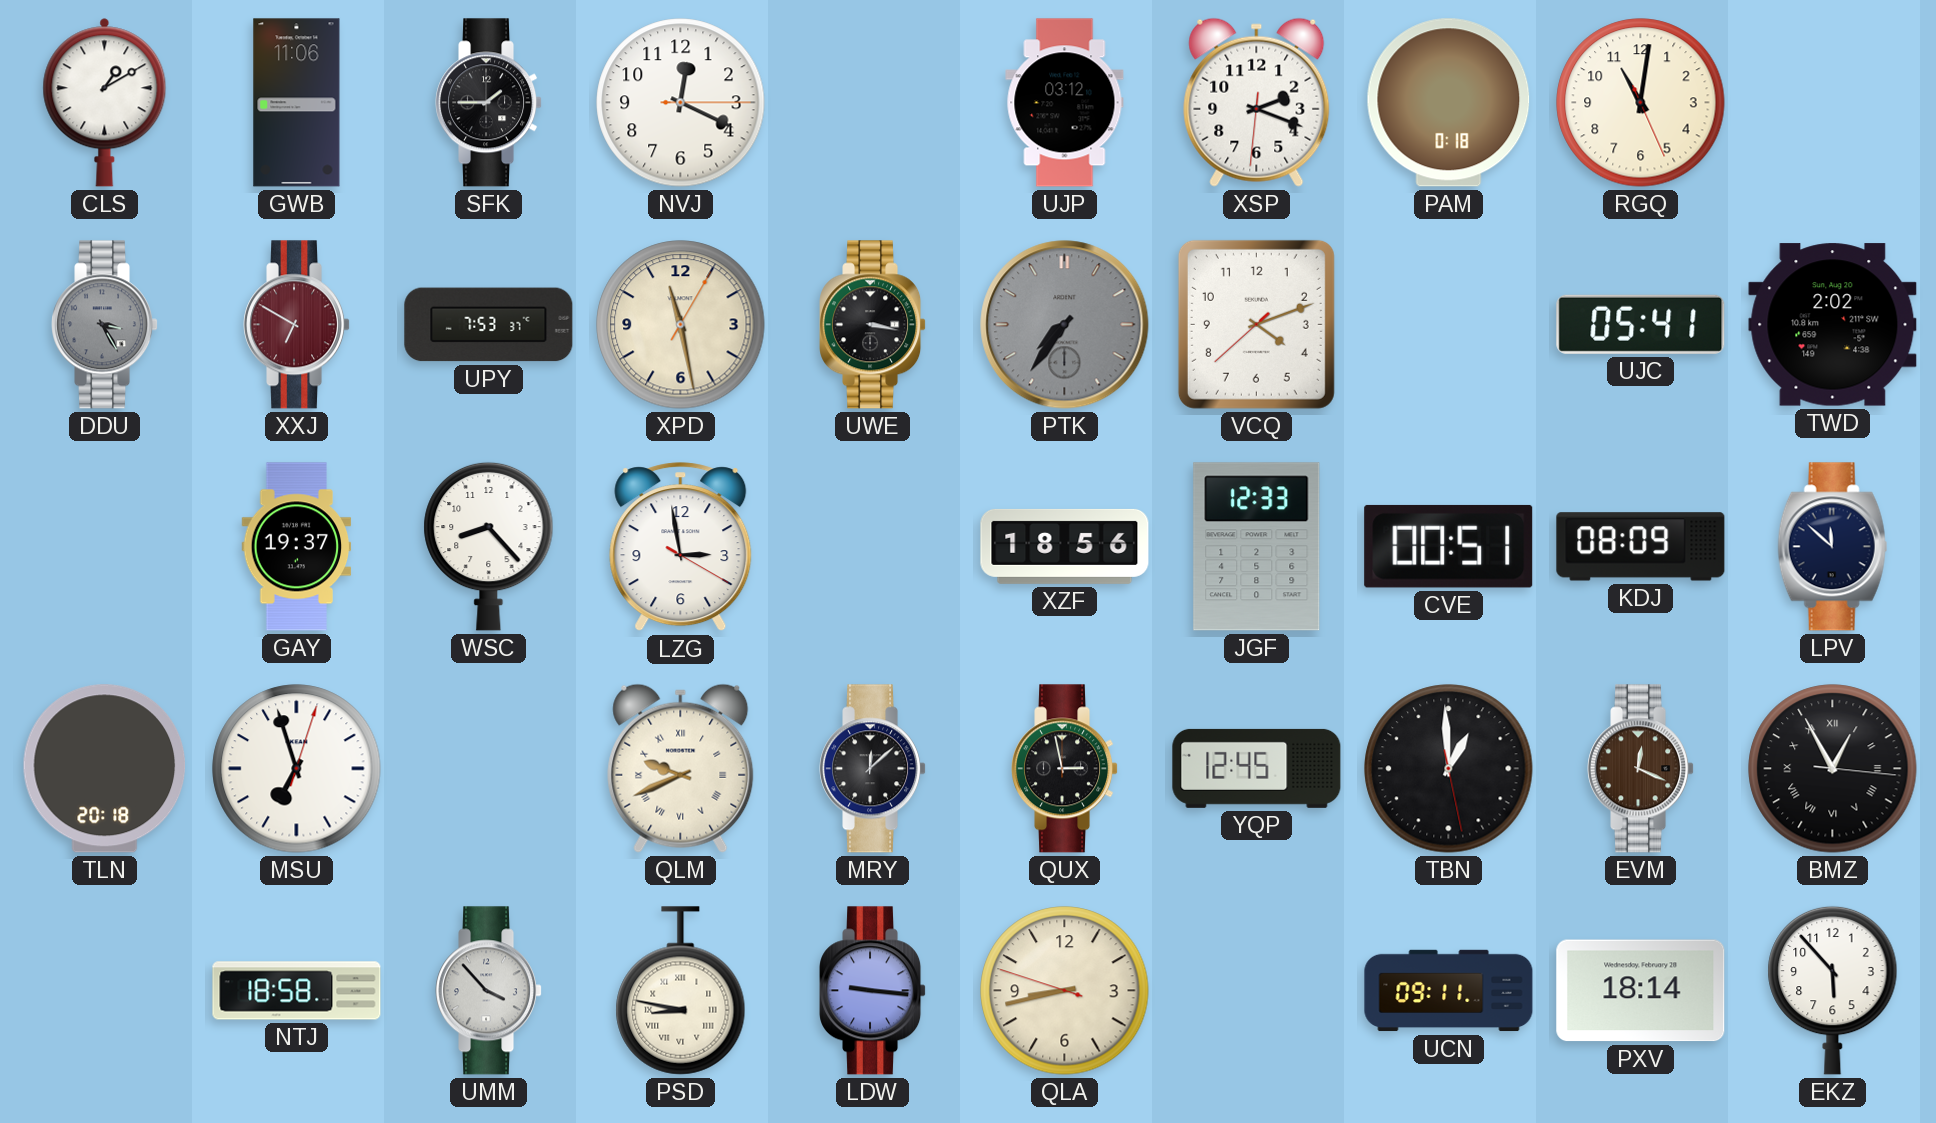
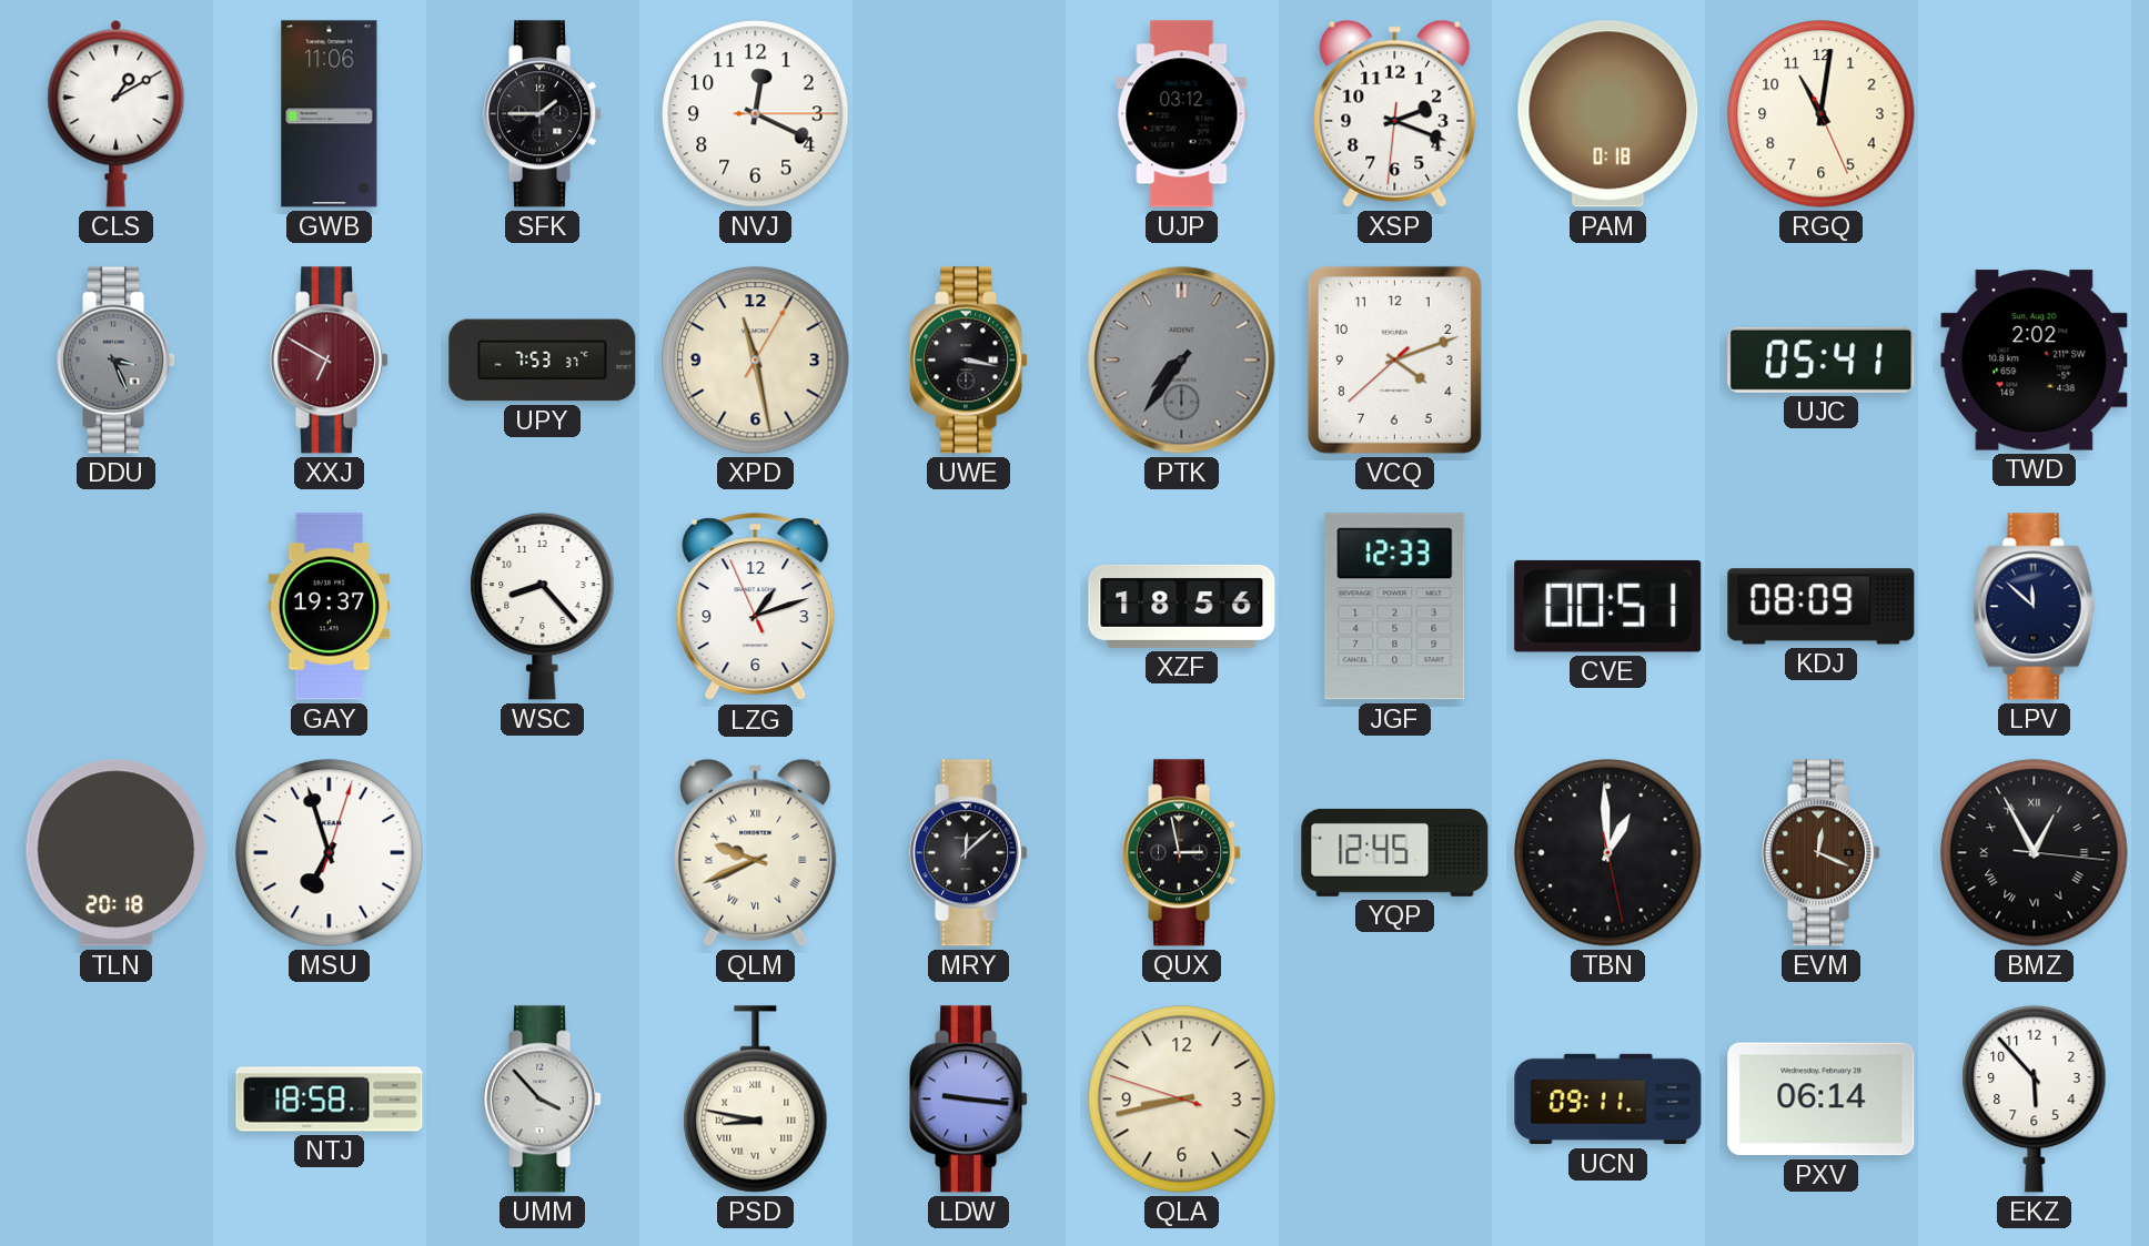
DDU: 3:25 -> 3:26
LZG: 2:58 -> 1:11
PXV: 18:14 -> 06:14
